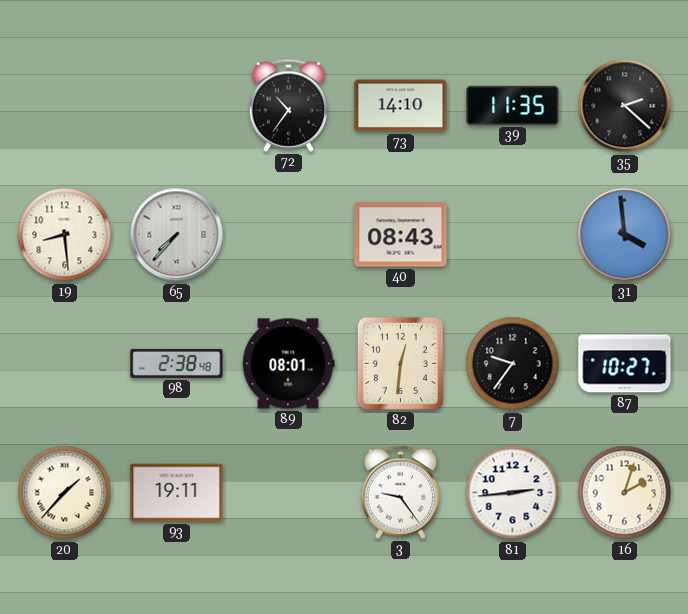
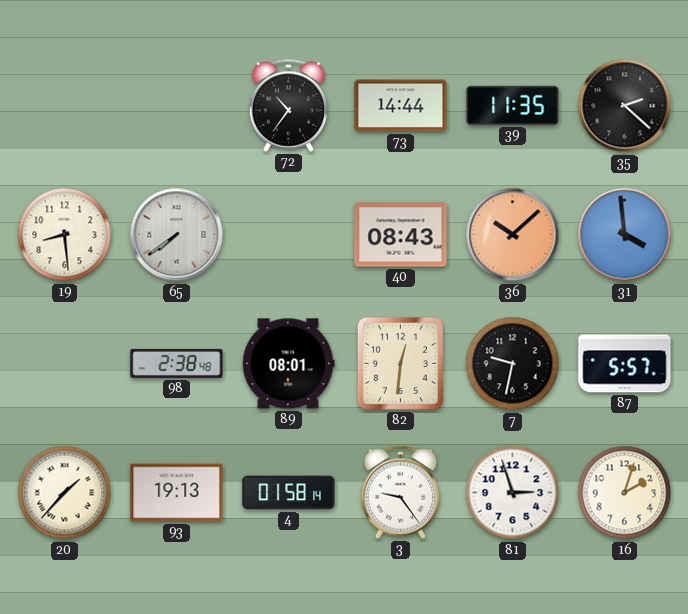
73: 14:10 -> 14:44
65: 7:37 -> 7:39
36: none -> 10:08
7: 9:36 -> 9:32
87: 10:27 -> 5:57
93: 19:11 -> 19:13
4: none -> 01:58
81: 2:44 -> 2:57
